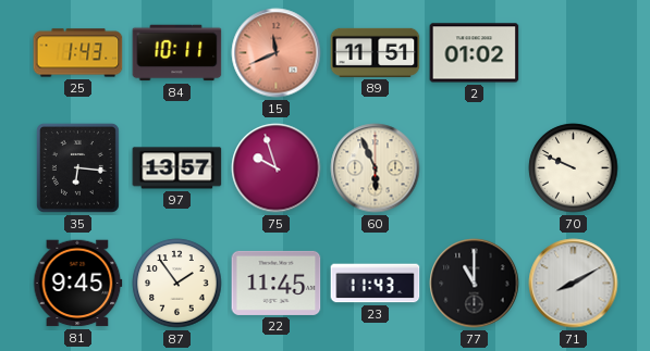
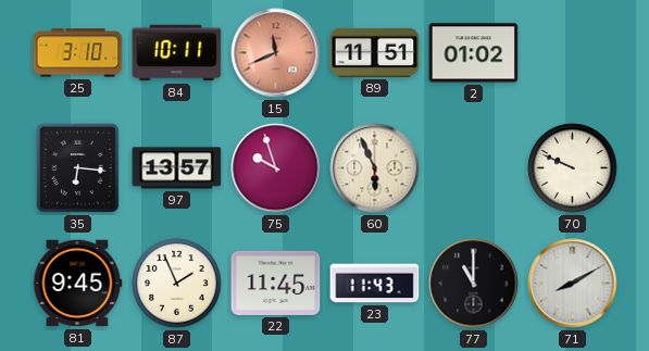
25: 1:43 -> 3:10
87: 1:54 -> 1:56
